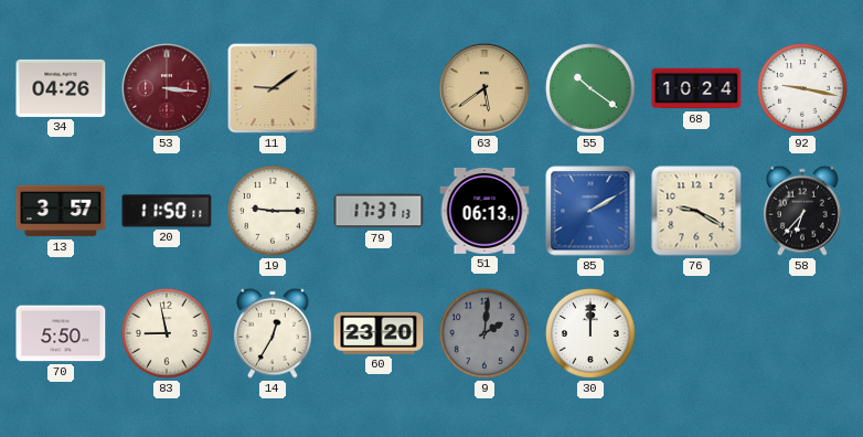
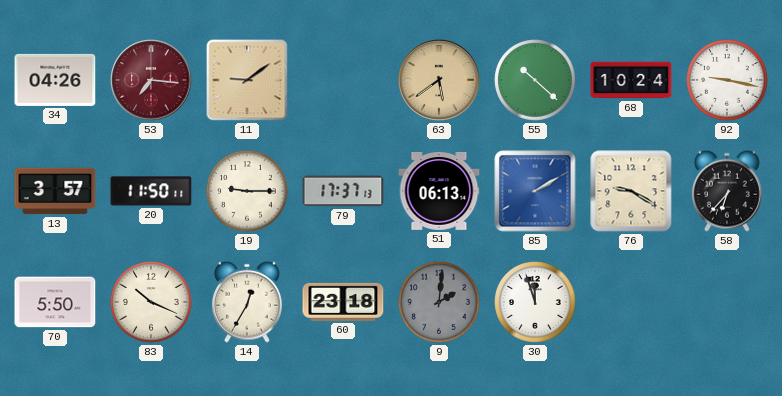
53: 3:16 -> 7:16
55: 10:21 -> 10:22
83: 8:58 -> 10:19
60: 23:20 -> 23:18
30: 12:00 -> 11:57
